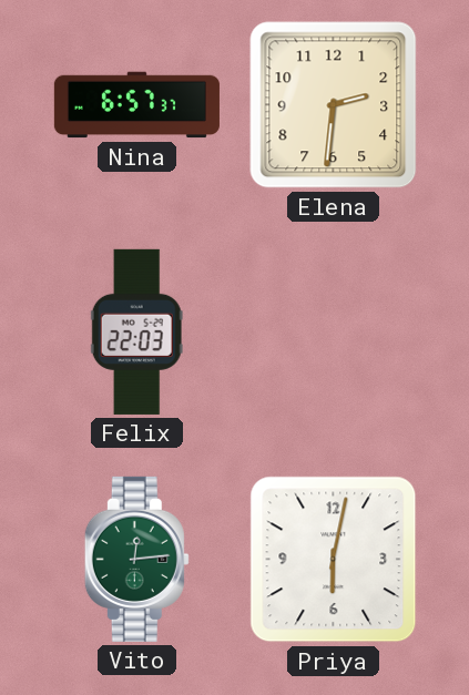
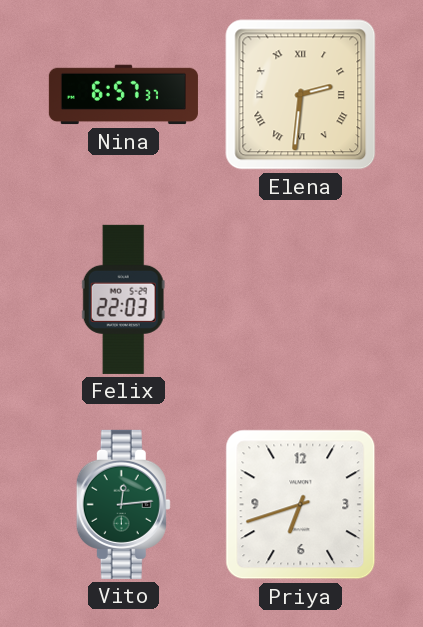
Elena numerals: Arabic -> Roman
Priya: 6:02 -> 6:42
